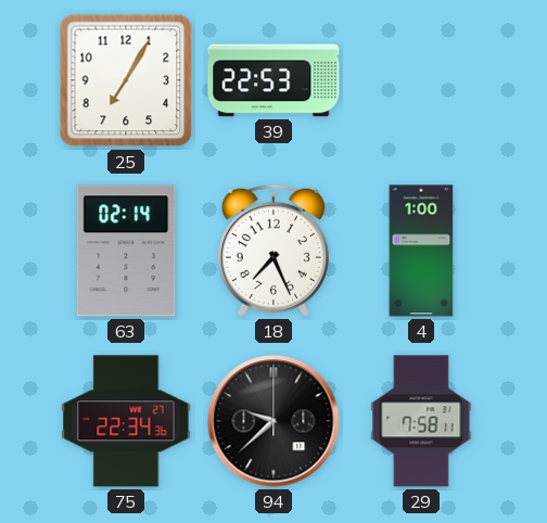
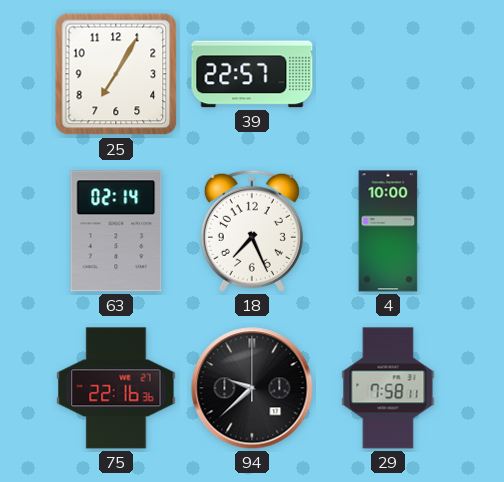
39: 22:53 -> 22:57
4: 1:00 -> 10:00
75: 22:34 -> 22:16
